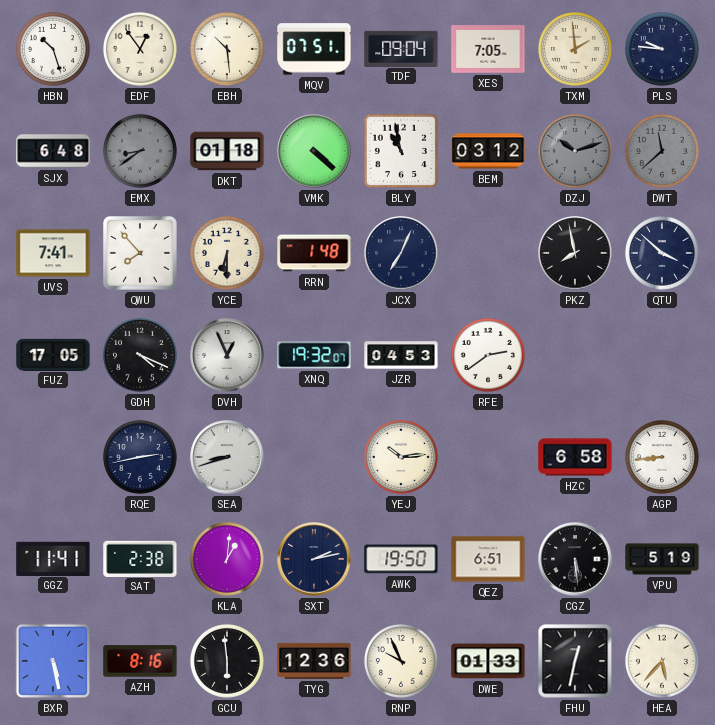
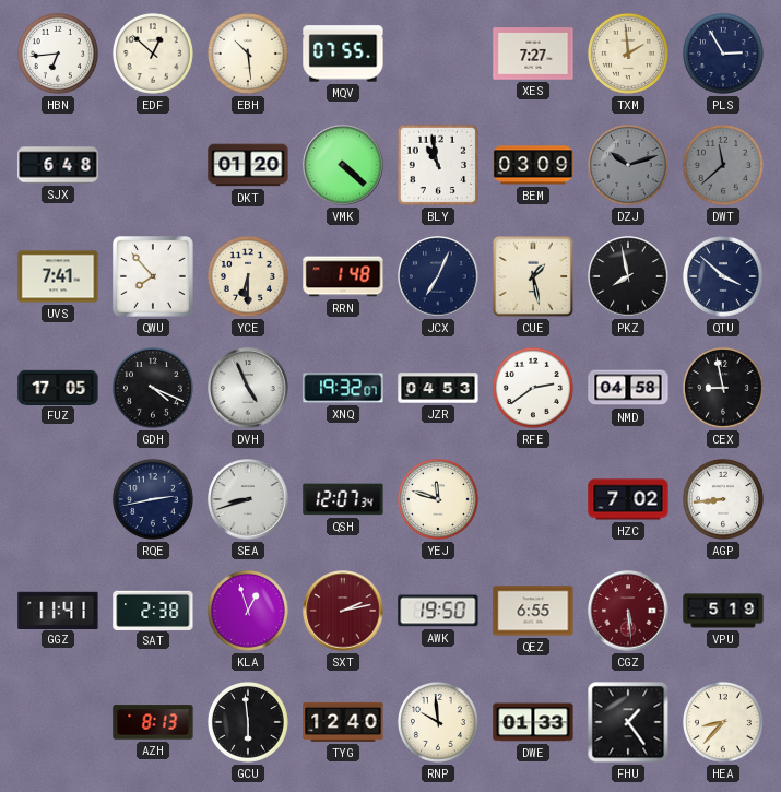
HBN: 10:27 -> 6:44
EDF: 12:54 -> 12:52
MQV: 07:51 -> 07:55
TDF: 09:04 -> none
XES: 7:05 -> 7:27
PLS: 9:46 -> 2:55
EMX: 8:39 -> none
DKT: 01:18 -> 01:20
BEM: 03:12 -> 03:09
CUE: none -> 1:28
DVH: 12:56 -> 4:56
NMD: none -> 04:58
CEX: none -> 8:58
QSH: none -> 12:07
YEJ: 10:14 -> 11:48
HZC: 6:58 -> 7:02
KLA: 1:01 -> 12:57
SXT dial: navy -> burgundy
QEZ: 6:51 -> 6:55
CGZ dial: black -> burgundy
BXR: 5:28 -> none
AZH: 8:16 -> 8:13
TYG: 12:36 -> 12:40
RNP: 9:56 -> 9:59
FHU: 12:32 -> 1:24
HEA: 5:37 -> 8:37
